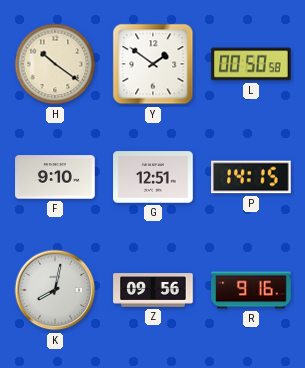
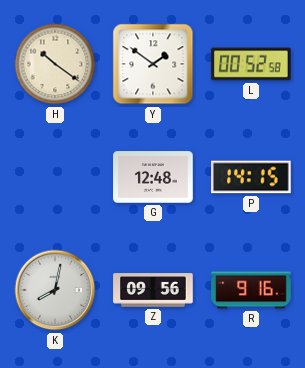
L: 00:50 -> 00:52
F: 9:10 -> none
G: 12:51 -> 12:48
